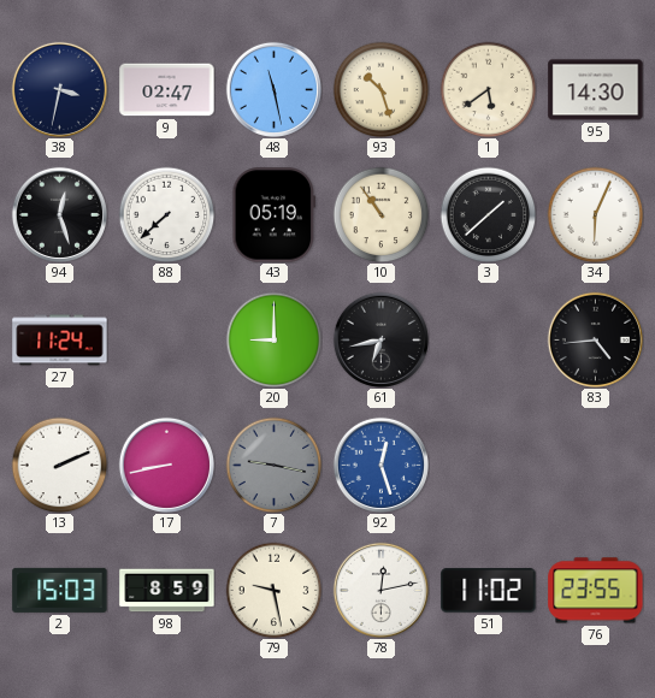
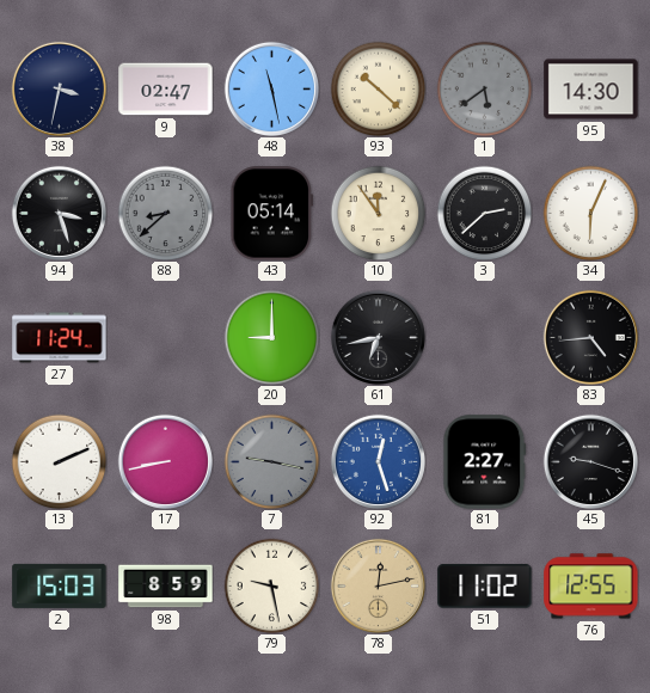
93: 10:27 -> 10:22
1 dial: cream -> grey
94: 12:27 -> 3:27
88: 7:38 -> 8:38
88 dial: white -> grey
43: 05:19 -> 05:14
10: 10:54 -> 11:54
3: 1:38 -> 2:38
81: none -> 2:27
45: none -> 9:18
78 dial: white -> champagne
76: 23:55 -> 12:55
